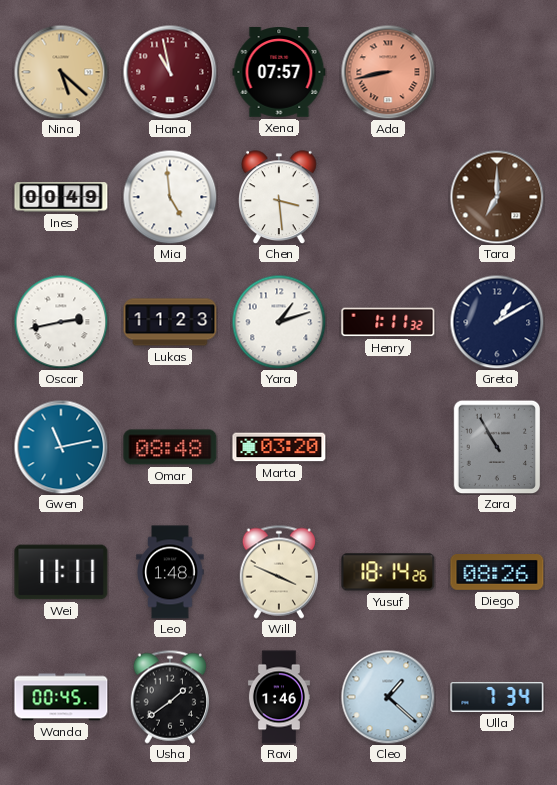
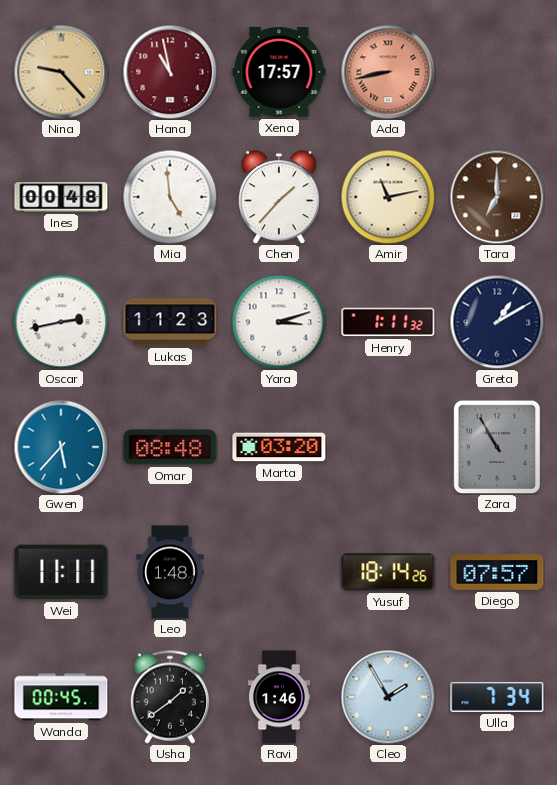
Nina: 5:22 -> 9:23
Xena: 07:57 -> 17:57
Ines: 00:49 -> 00:48
Chen: 3:29 -> 1:37
Amir: none -> 11:13
Yara: 1:12 -> 3:12
Gwen: 11:13 -> 5:37
Will: 3:49 -> none
Diego: 08:26 -> 07:57
Cleo: 1:22 -> 1:55
